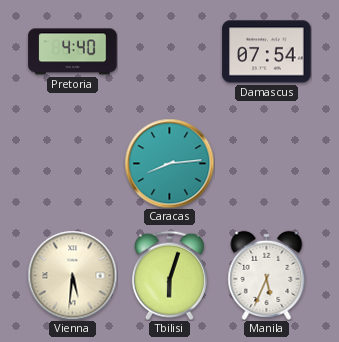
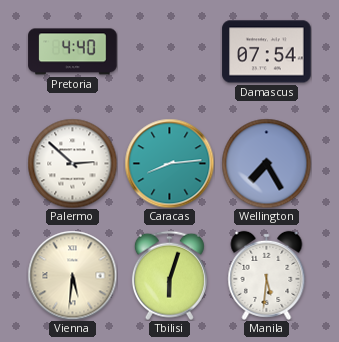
Palermo: none -> 2:52
Wellington: none -> 7:25
Manila: 5:34 -> 5:31
